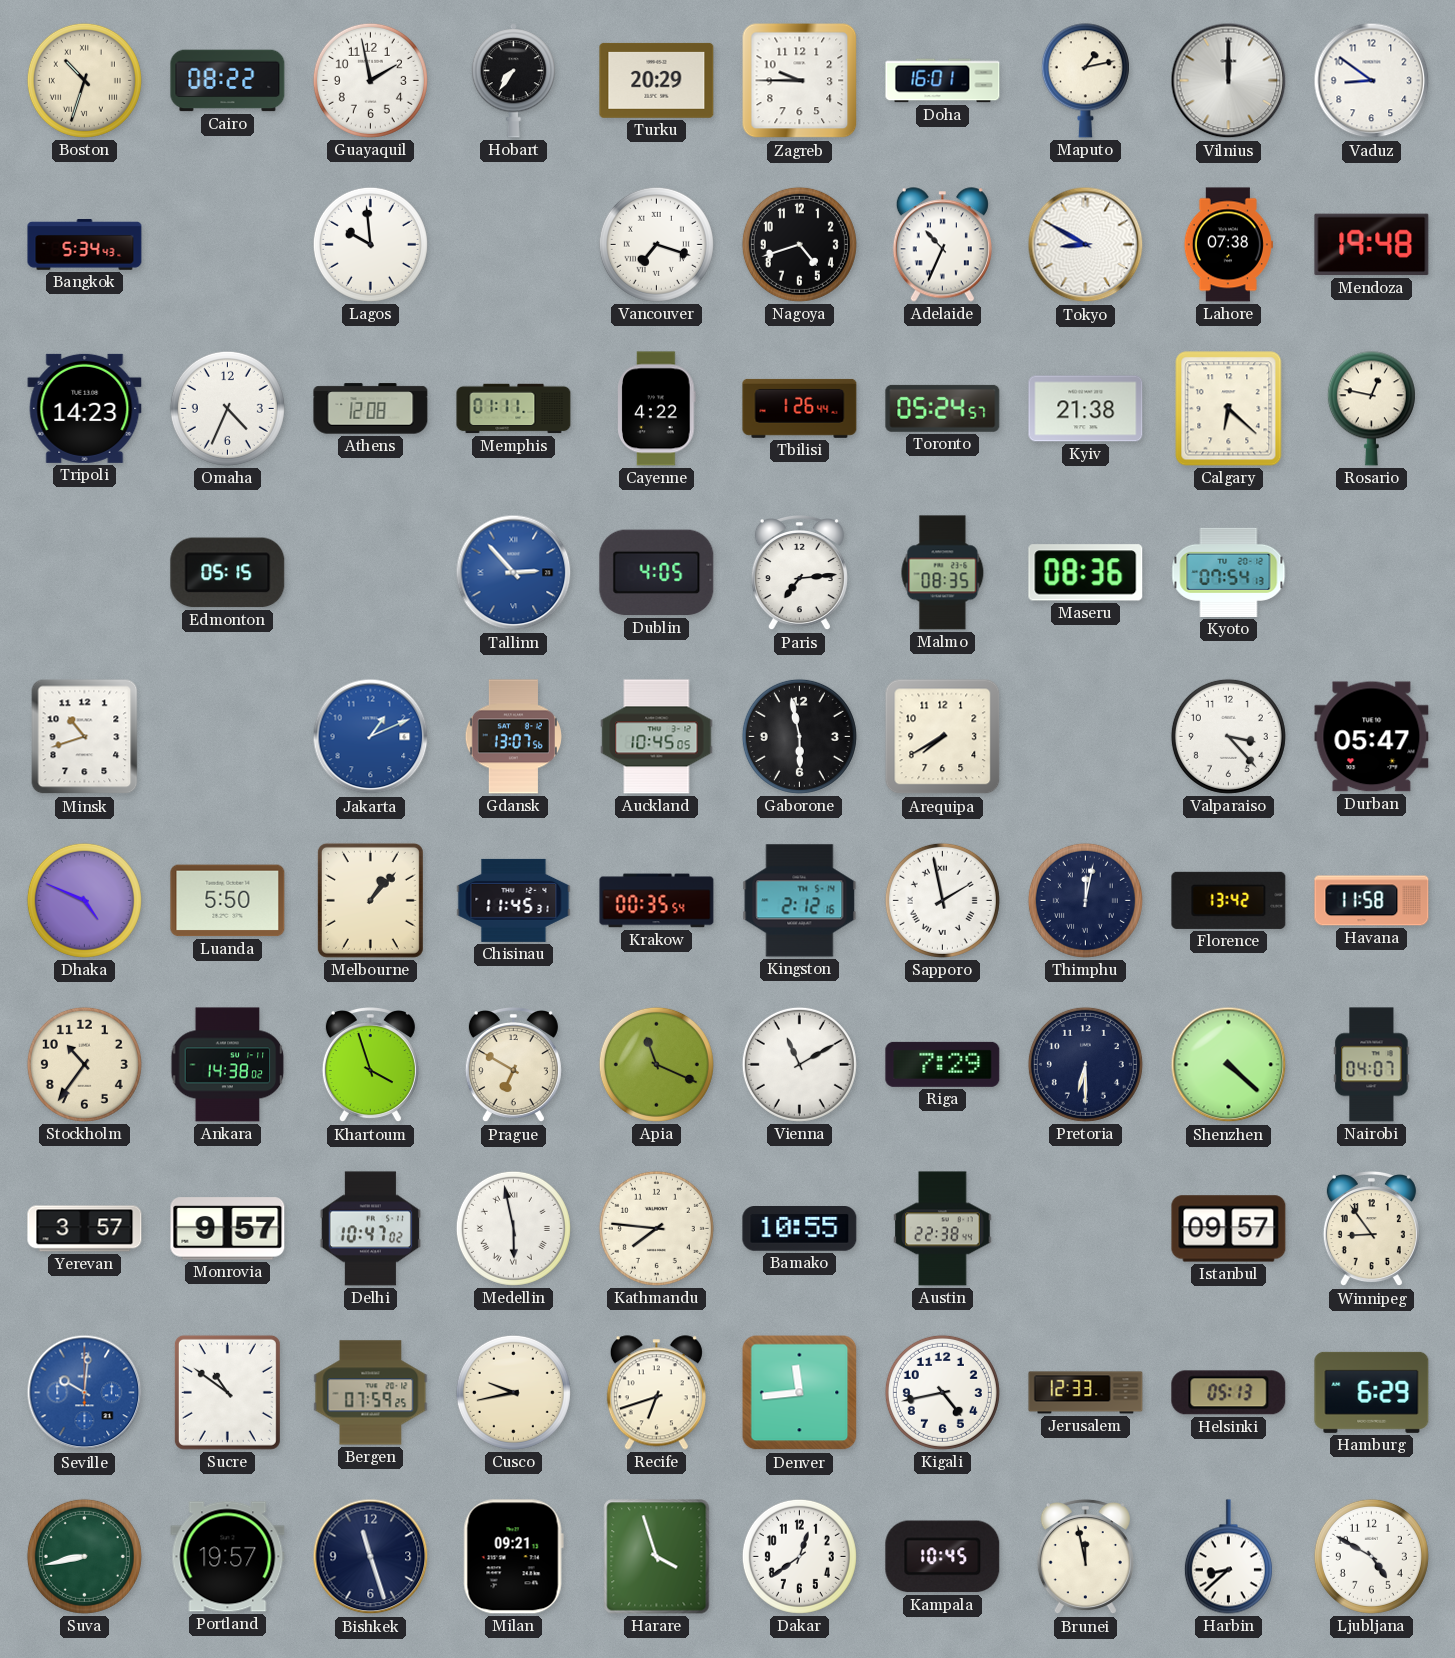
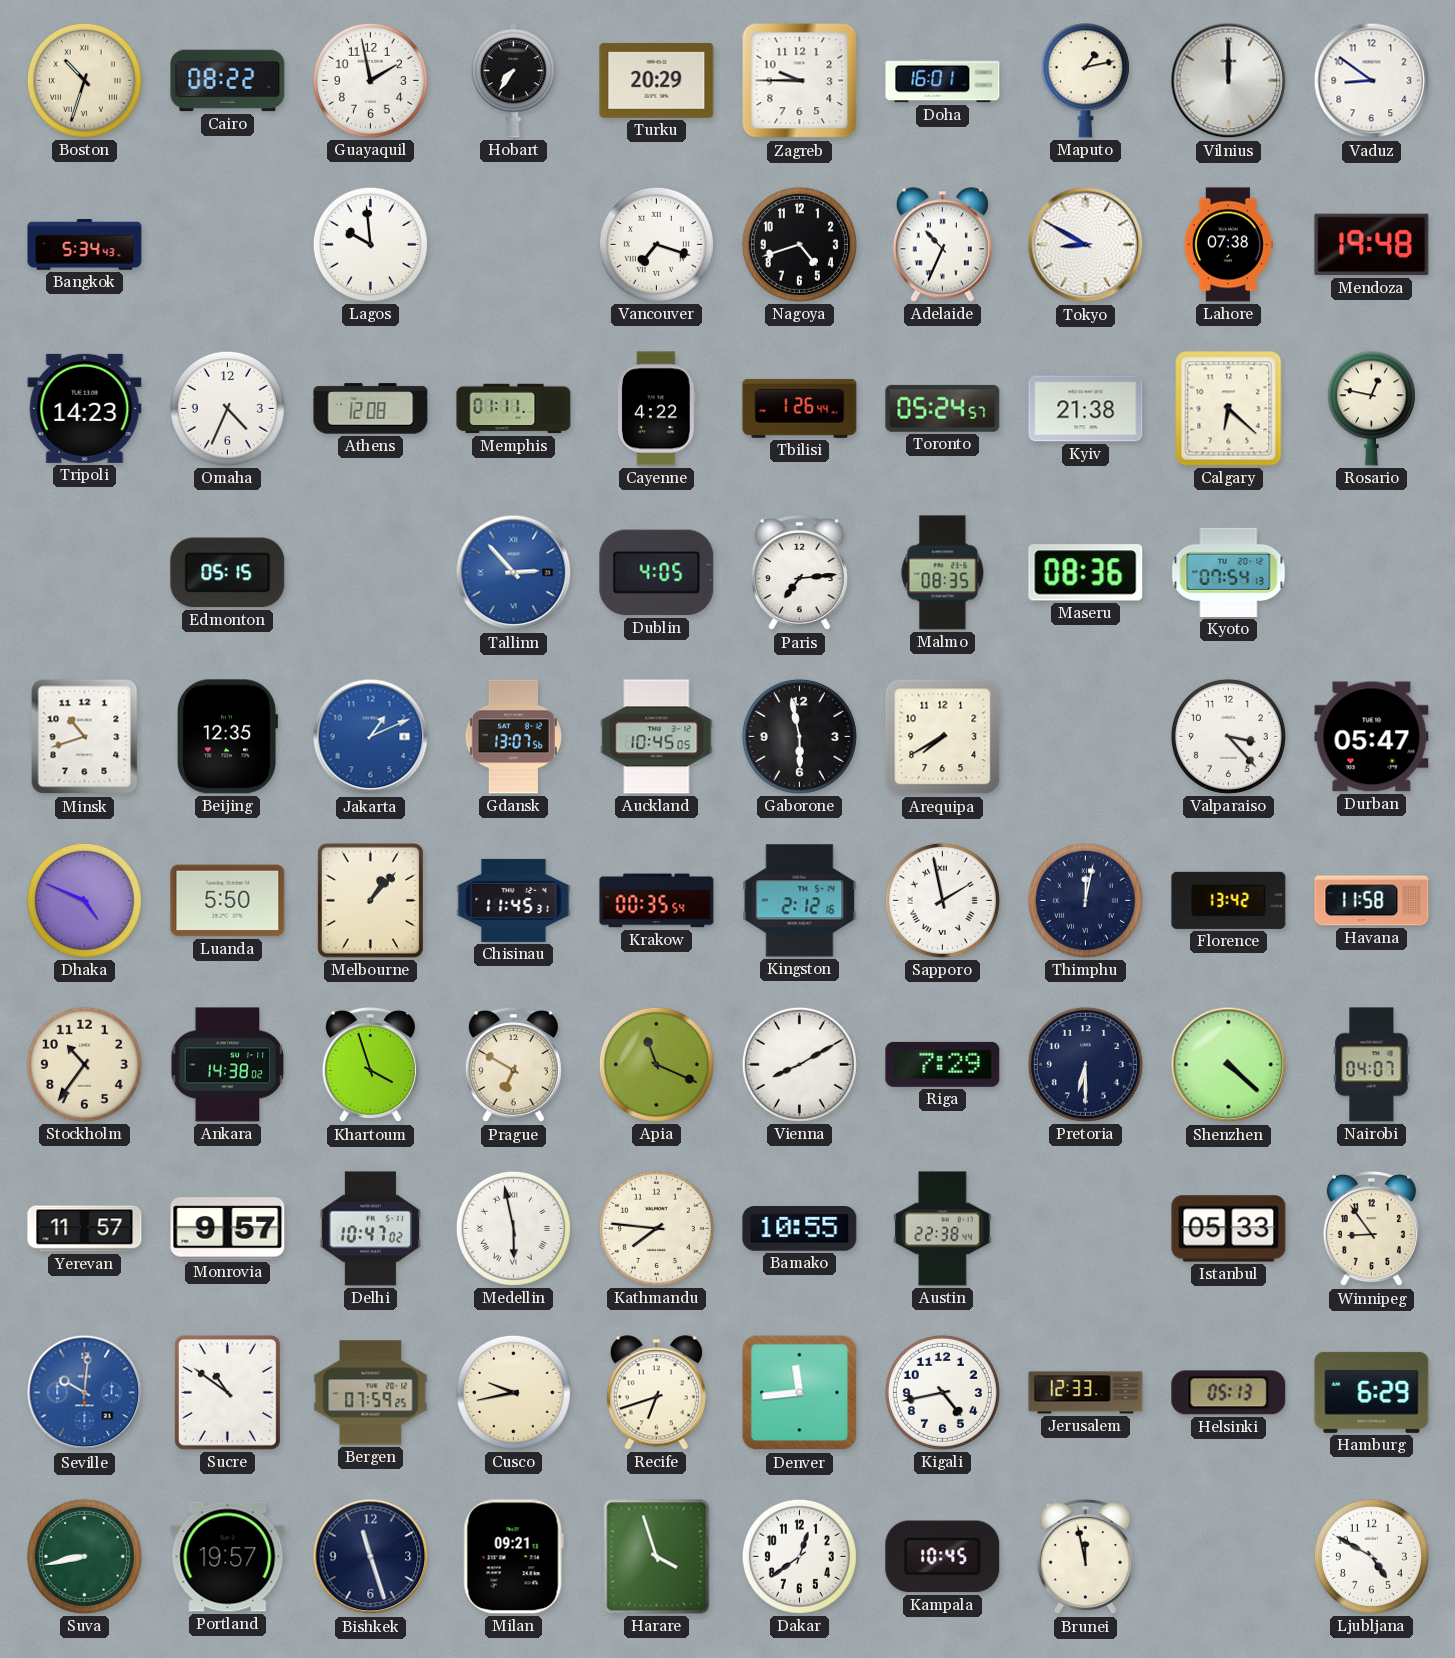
Beijing: none -> 12:35
Vienna: 11:10 -> 8:10
Yerevan: 3:57 -> 11:57
Istanbul: 09:57 -> 05:33
Harbin: 8:38 -> none
